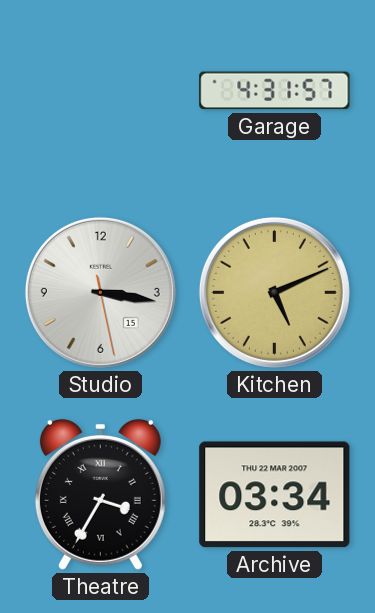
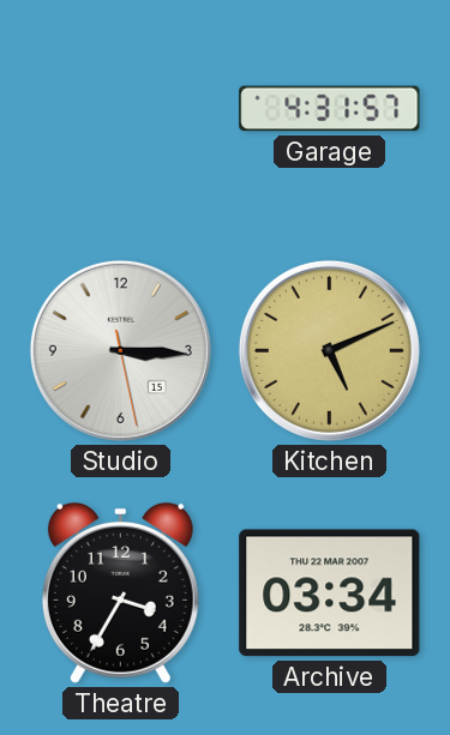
Studio: 3:16 -> 3:15
Theatre numerals: Roman -> Arabic
